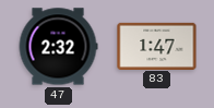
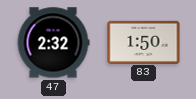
83: 1:47 -> 1:50
